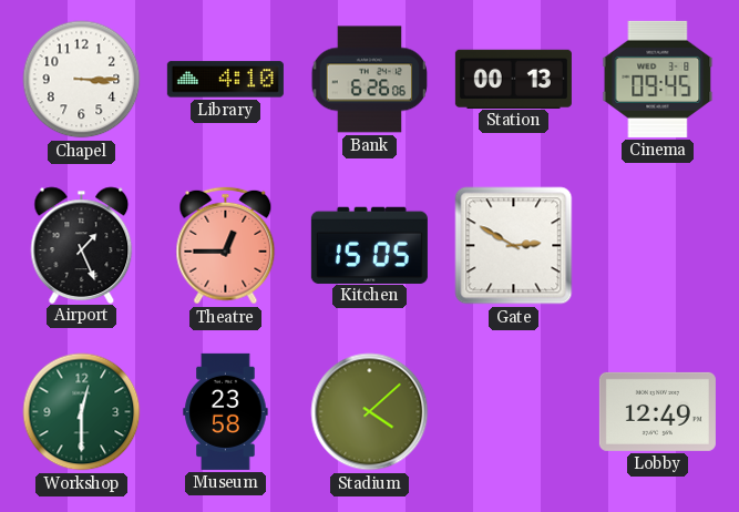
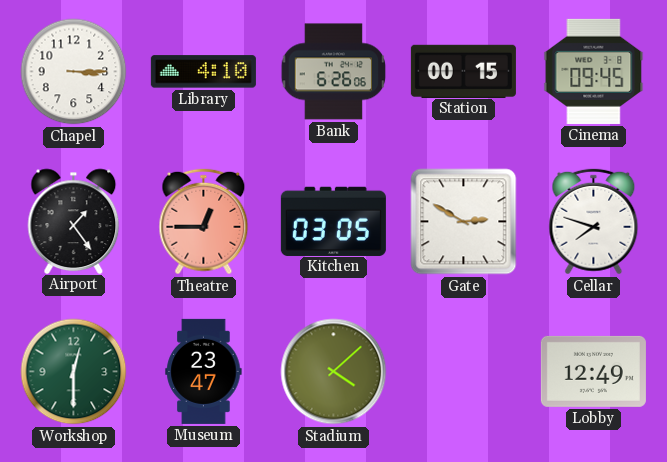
Station: 00:13 -> 00:15
Airport: 1:26 -> 1:24
Kitchen: 15:05 -> 03:05
Cellar: none -> 7:48
Museum: 23:58 -> 23:47
